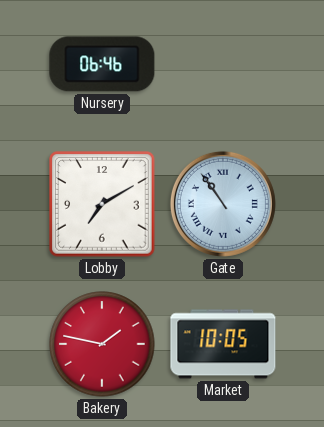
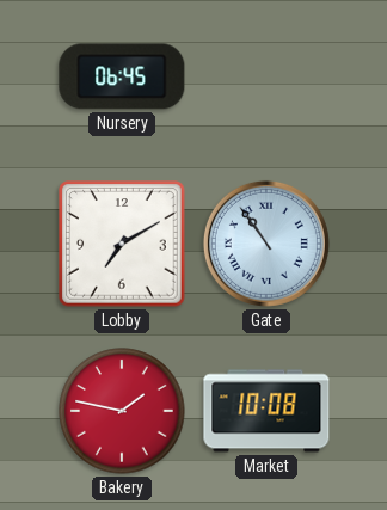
Nursery: 06:46 -> 06:45
Market: 10:05 -> 10:08
